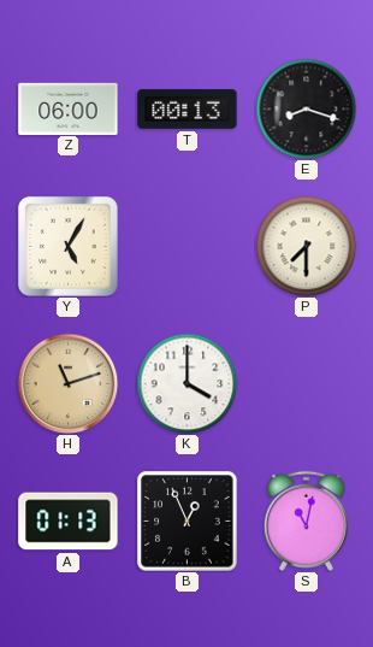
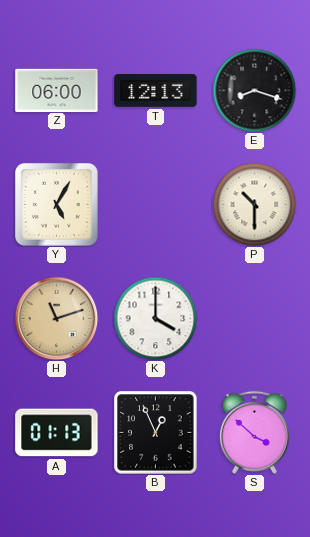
T: 00:13 -> 12:13
P: 7:30 -> 10:30
S: 11:02 -> 3:52
